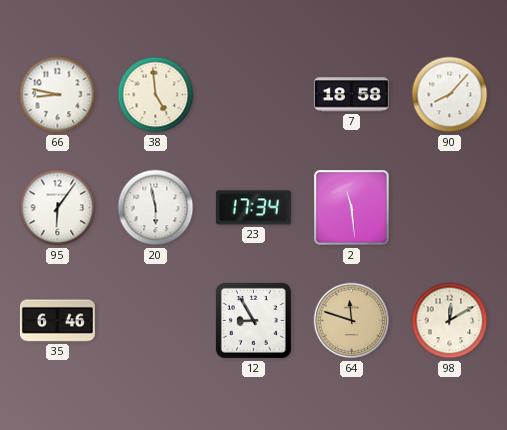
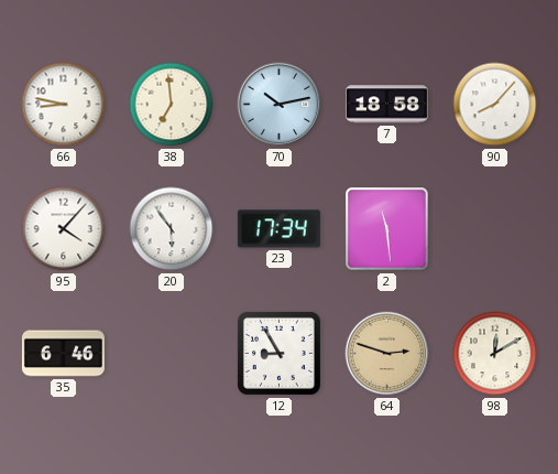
38: 4:59 -> 6:59
70: none -> 10:13
95: 6:06 -> 4:07
20: 5:58 -> 5:54
64: 11:48 -> 2:48
